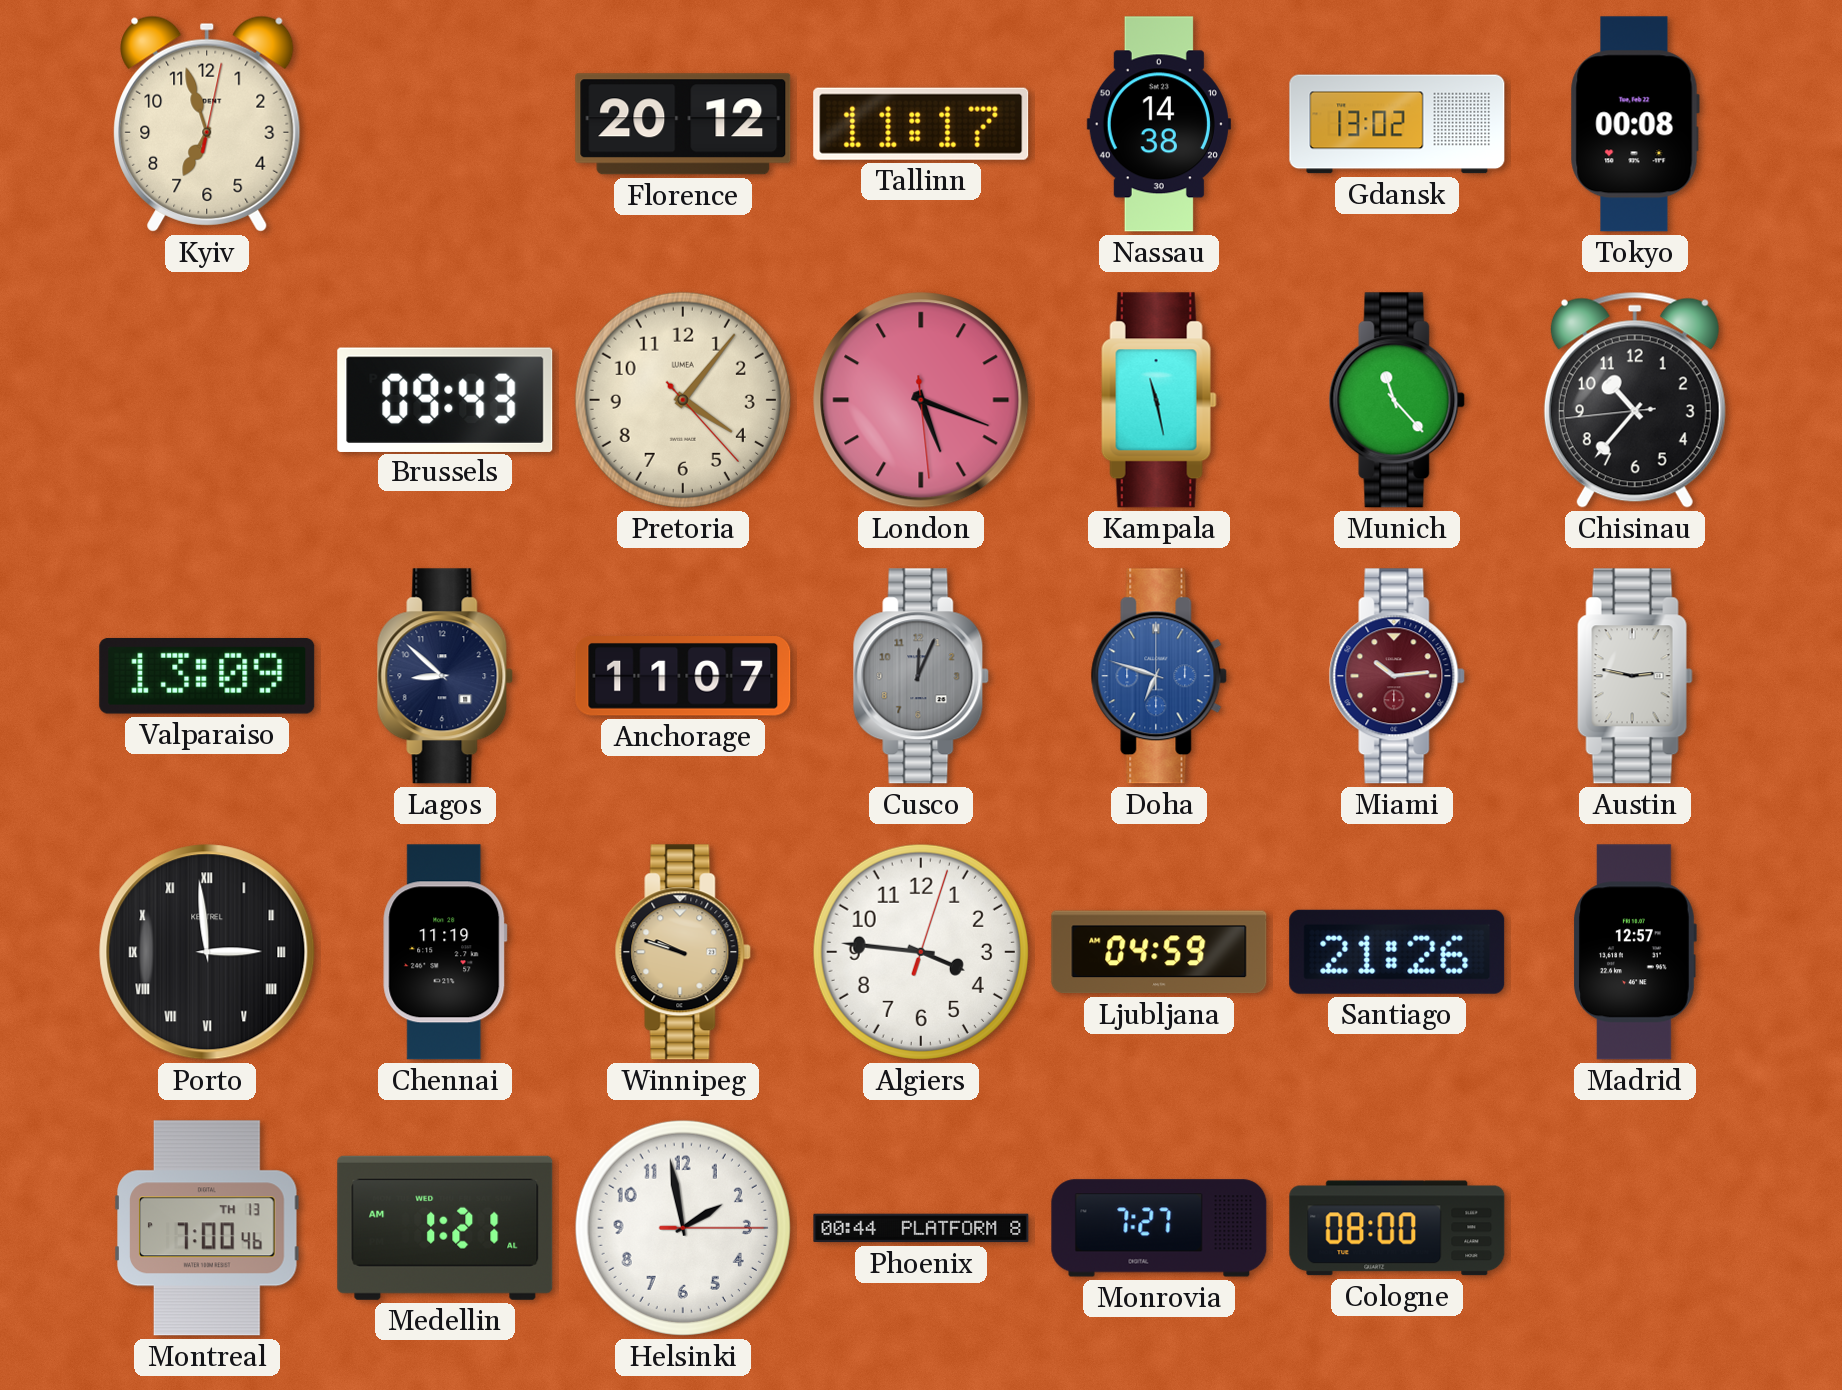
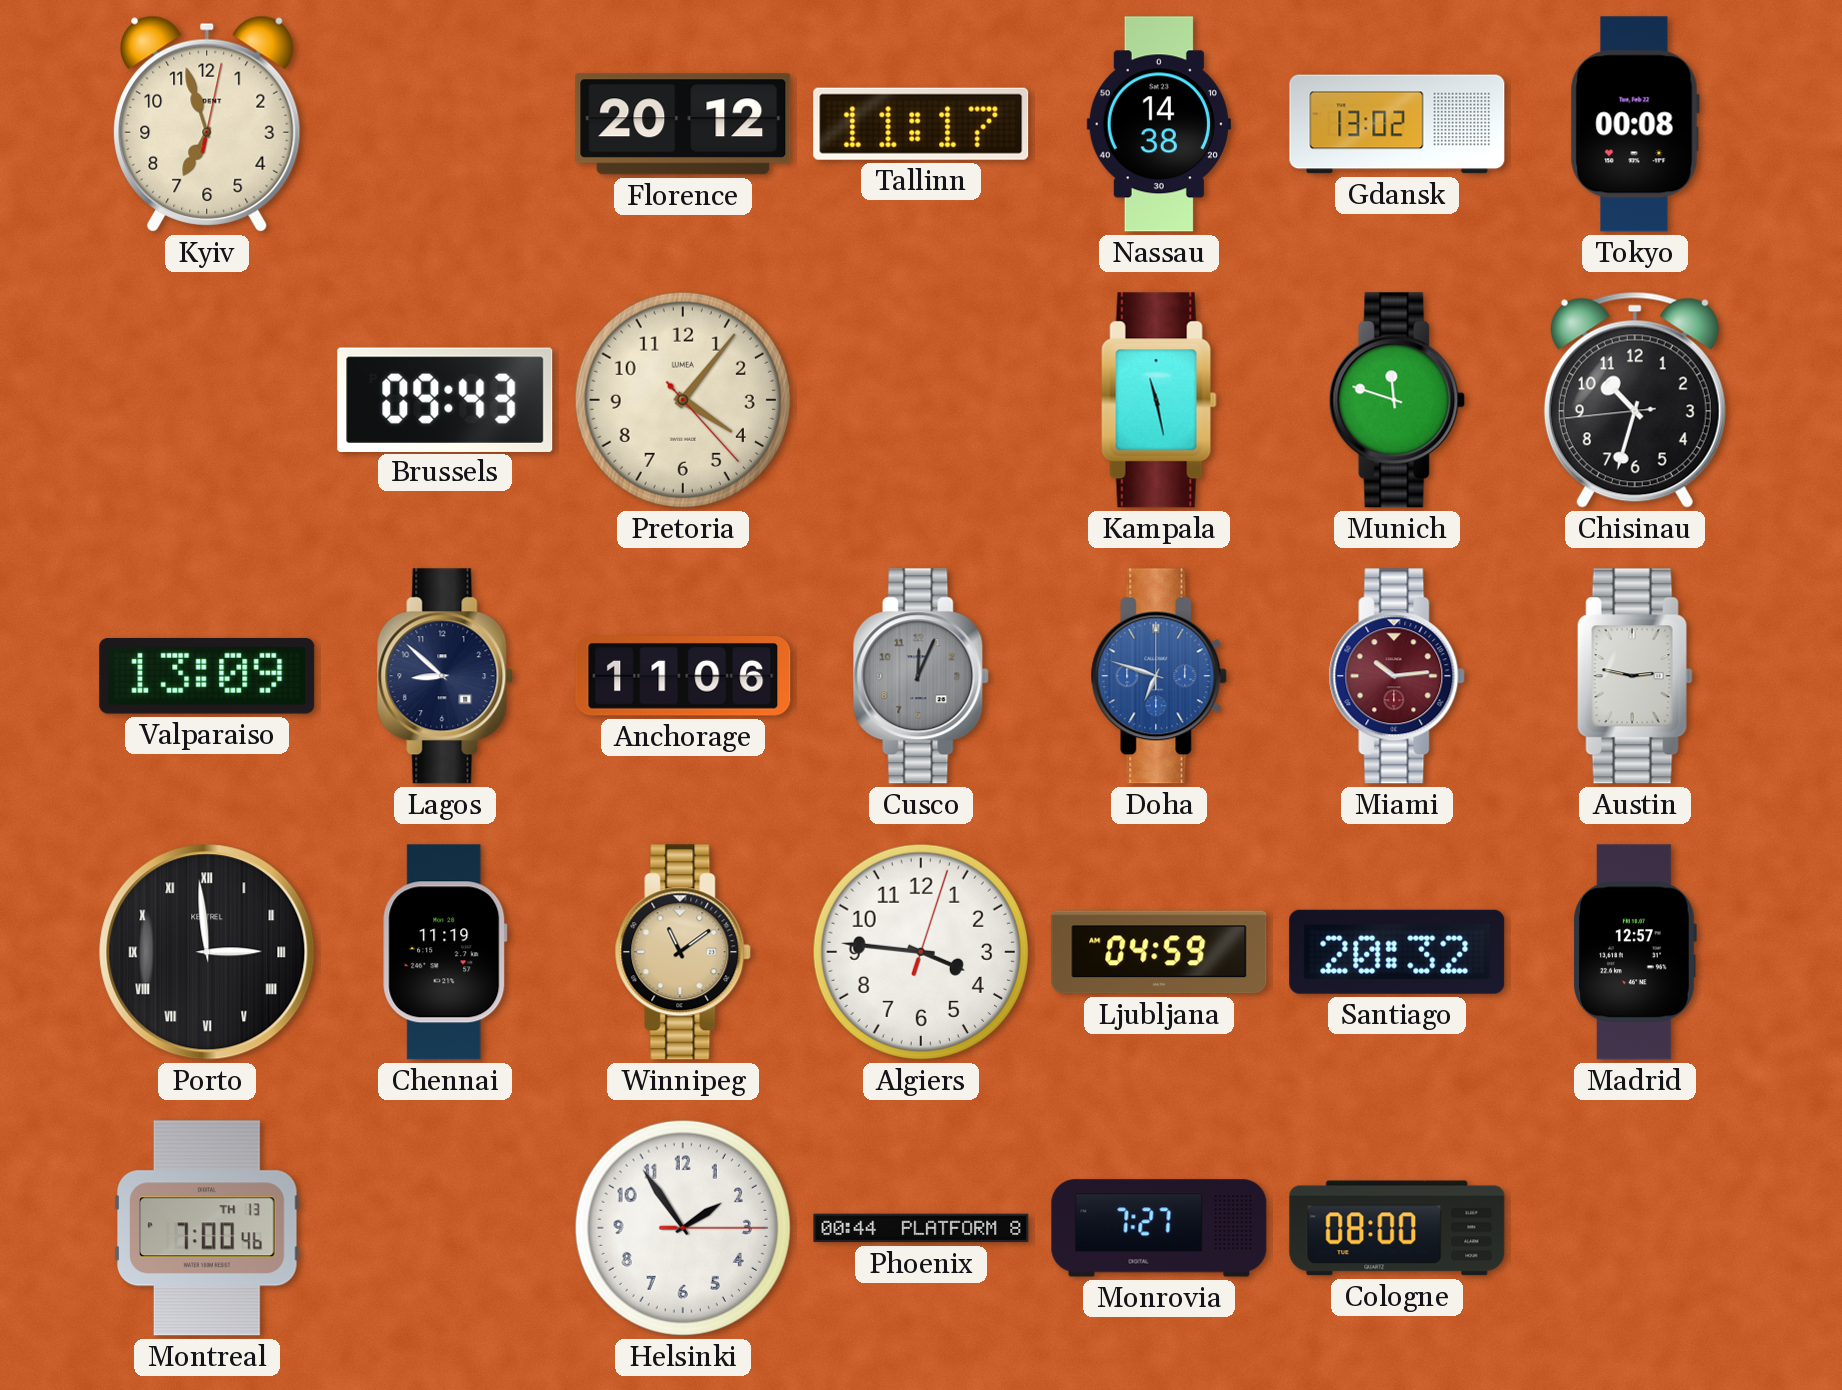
London: 5:18 -> none
Munich: 11:23 -> 11:48
Chisinau: 10:36 -> 10:32
Anchorage: 11:07 -> 11:06
Winnipeg: 9:48 -> 11:09
Santiago: 21:26 -> 20:32
Medellin: 1:21 -> none
Helsinki: 1:58 -> 1:54
